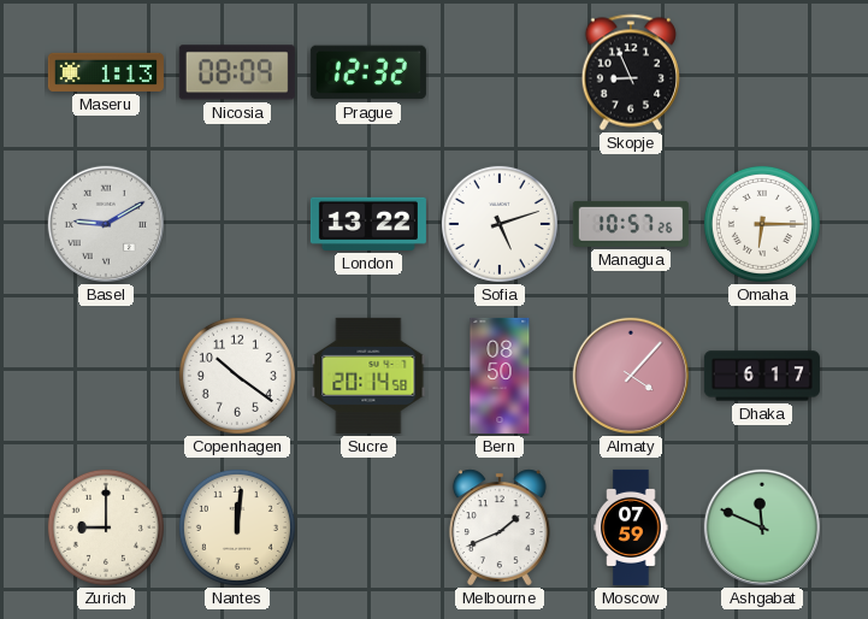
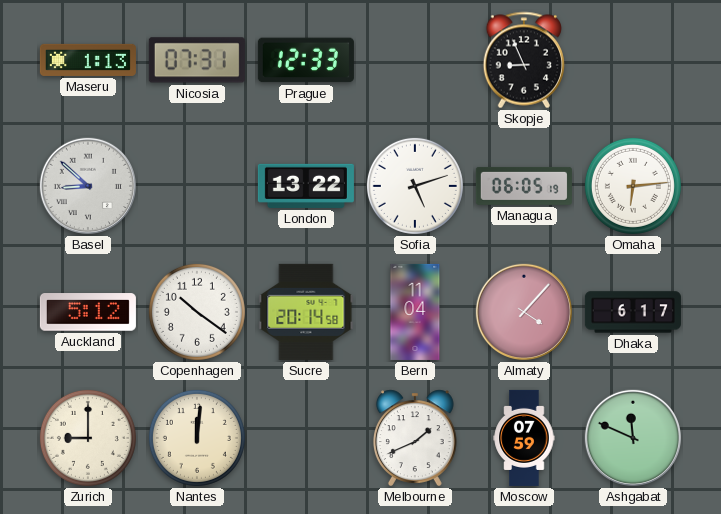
Nicosia: 08:09 -> 07:31
Prague: 12:32 -> 12:33
Basel: 9:10 -> 8:52
Managua: 10:57 -> 06:05
Omaha: 6:15 -> 6:14
Auckland: none -> 5:12
Bern: 08:50 -> 11:04
